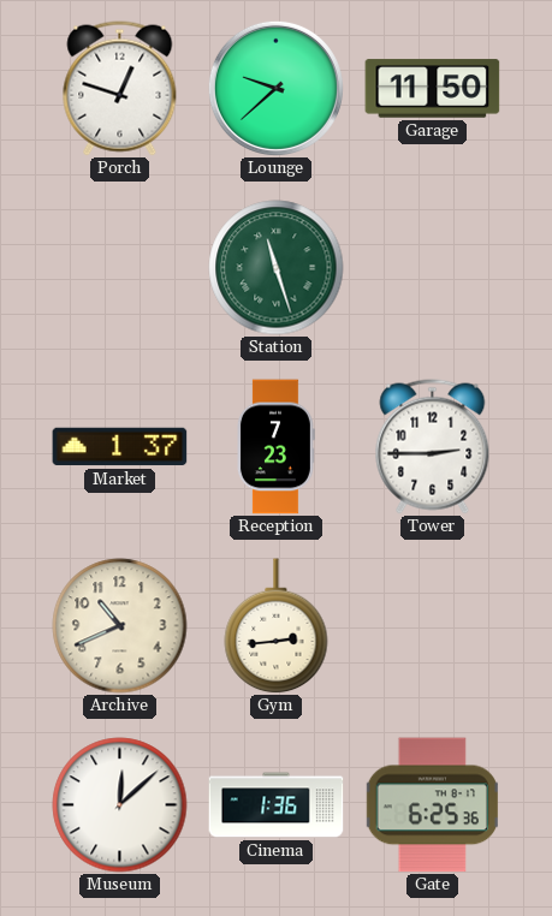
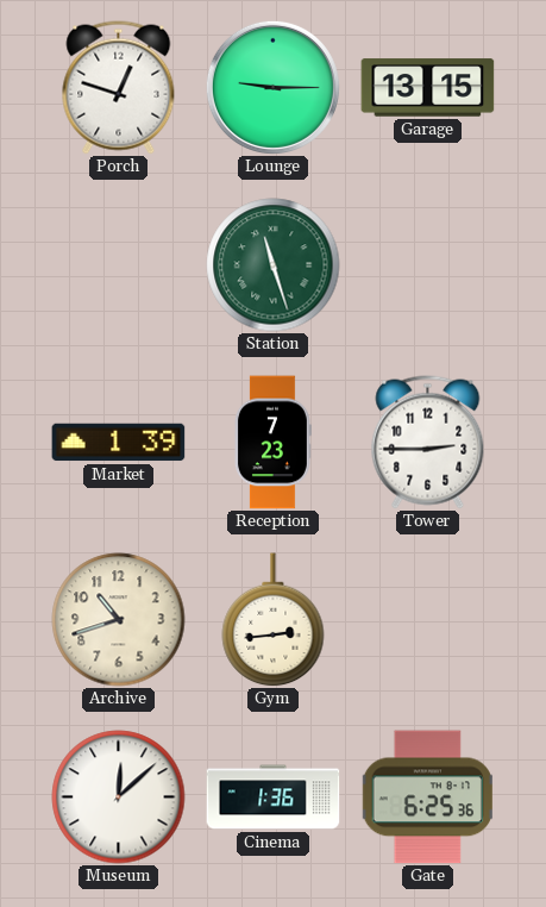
Lounge: 9:38 -> 9:15
Garage: 11:50 -> 13:15
Market: 1:37 -> 1:39
Archive: 10:41 -> 10:42
